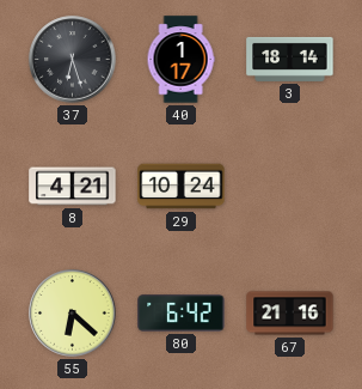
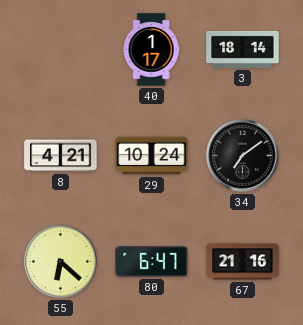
37: 6:27 -> none
34: none -> 7:09
80: 6:42 -> 6:47
